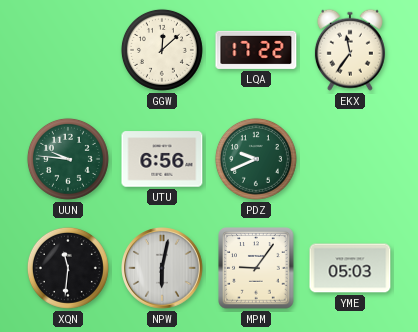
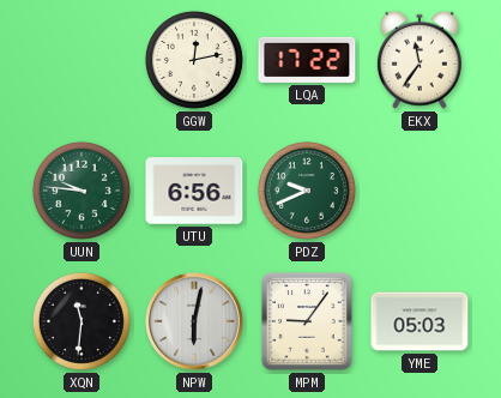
GGW: 12:08 -> 12:13
